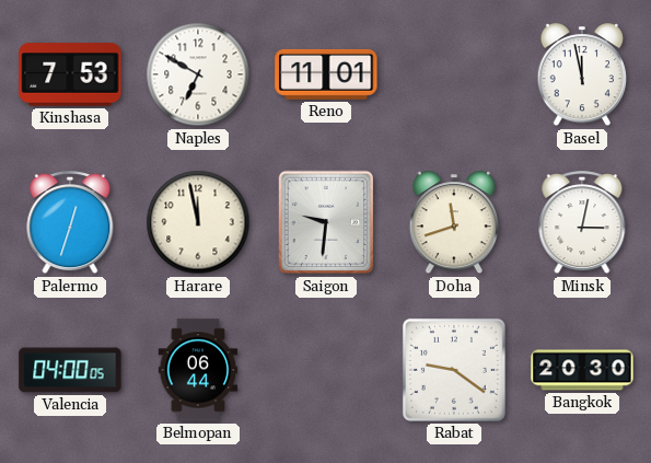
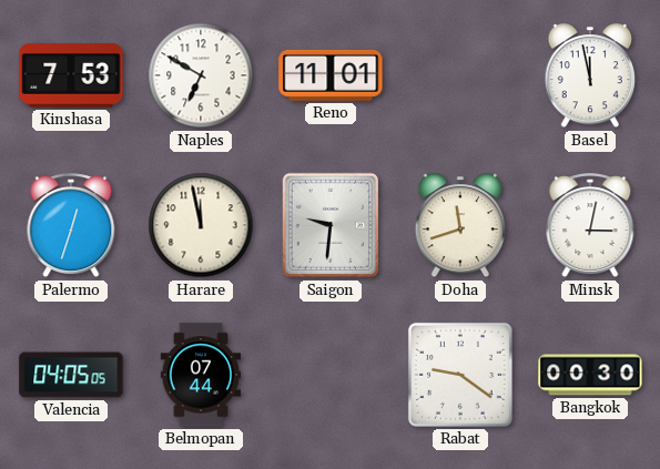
Valencia: 04:00 -> 04:05
Belmopan: 06:44 -> 07:44
Bangkok: 20:30 -> 00:30
